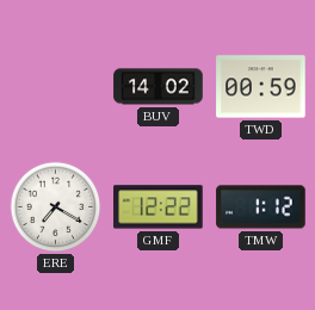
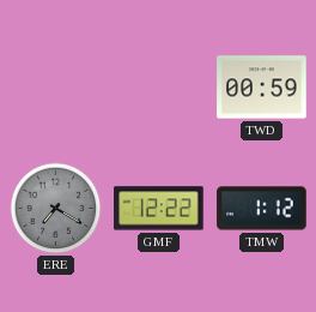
BUV: 14:02 -> none
ERE dial: white -> grey
